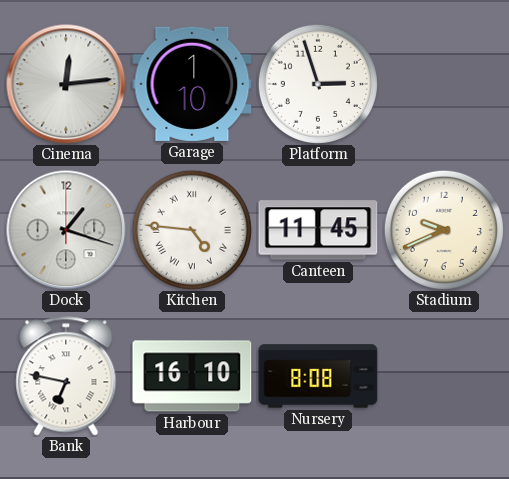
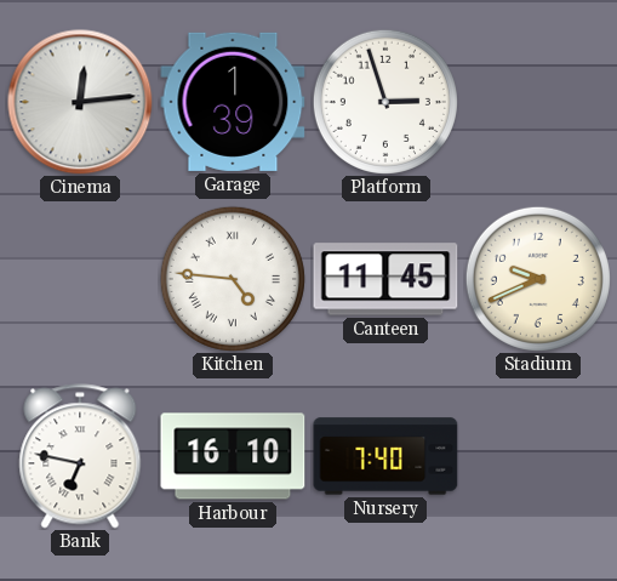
Garage: 1:10 -> 1:39
Dock: 1:18 -> none
Nursery: 8:08 -> 7:40
